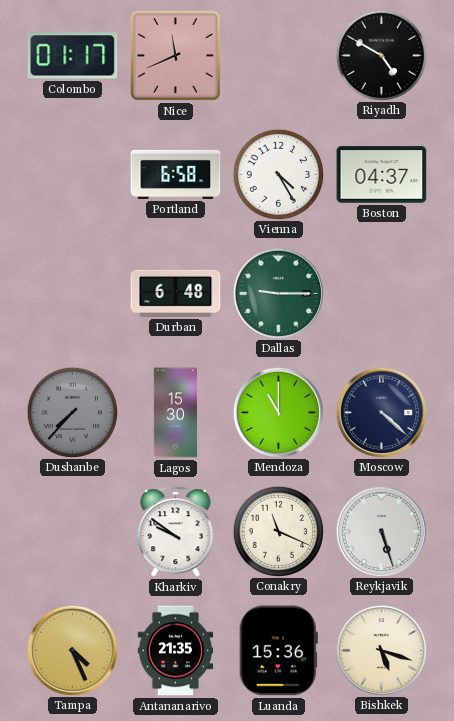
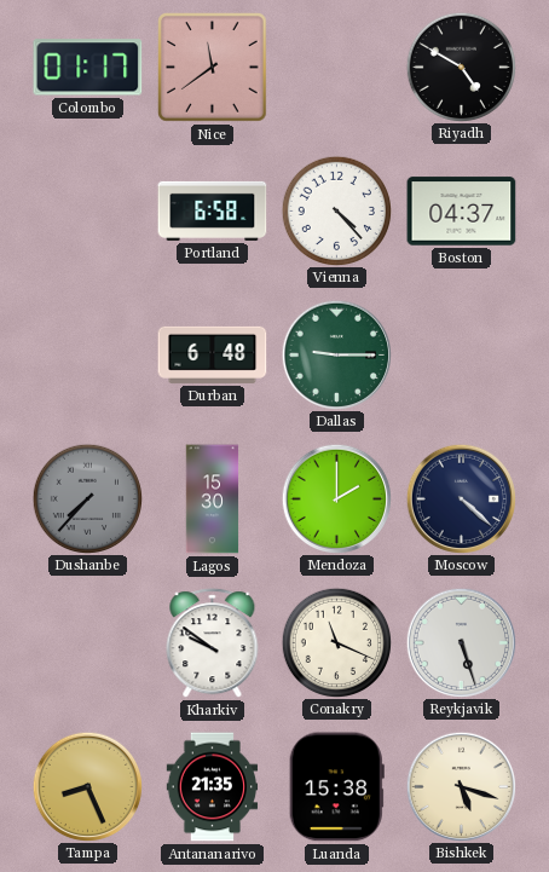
Nice: 11:41 -> 11:39
Vienna: 4:25 -> 4:23
Mendoza: 11:00 -> 2:00
Tampa: 4:26 -> 8:26
Luanda: 15:36 -> 15:38
